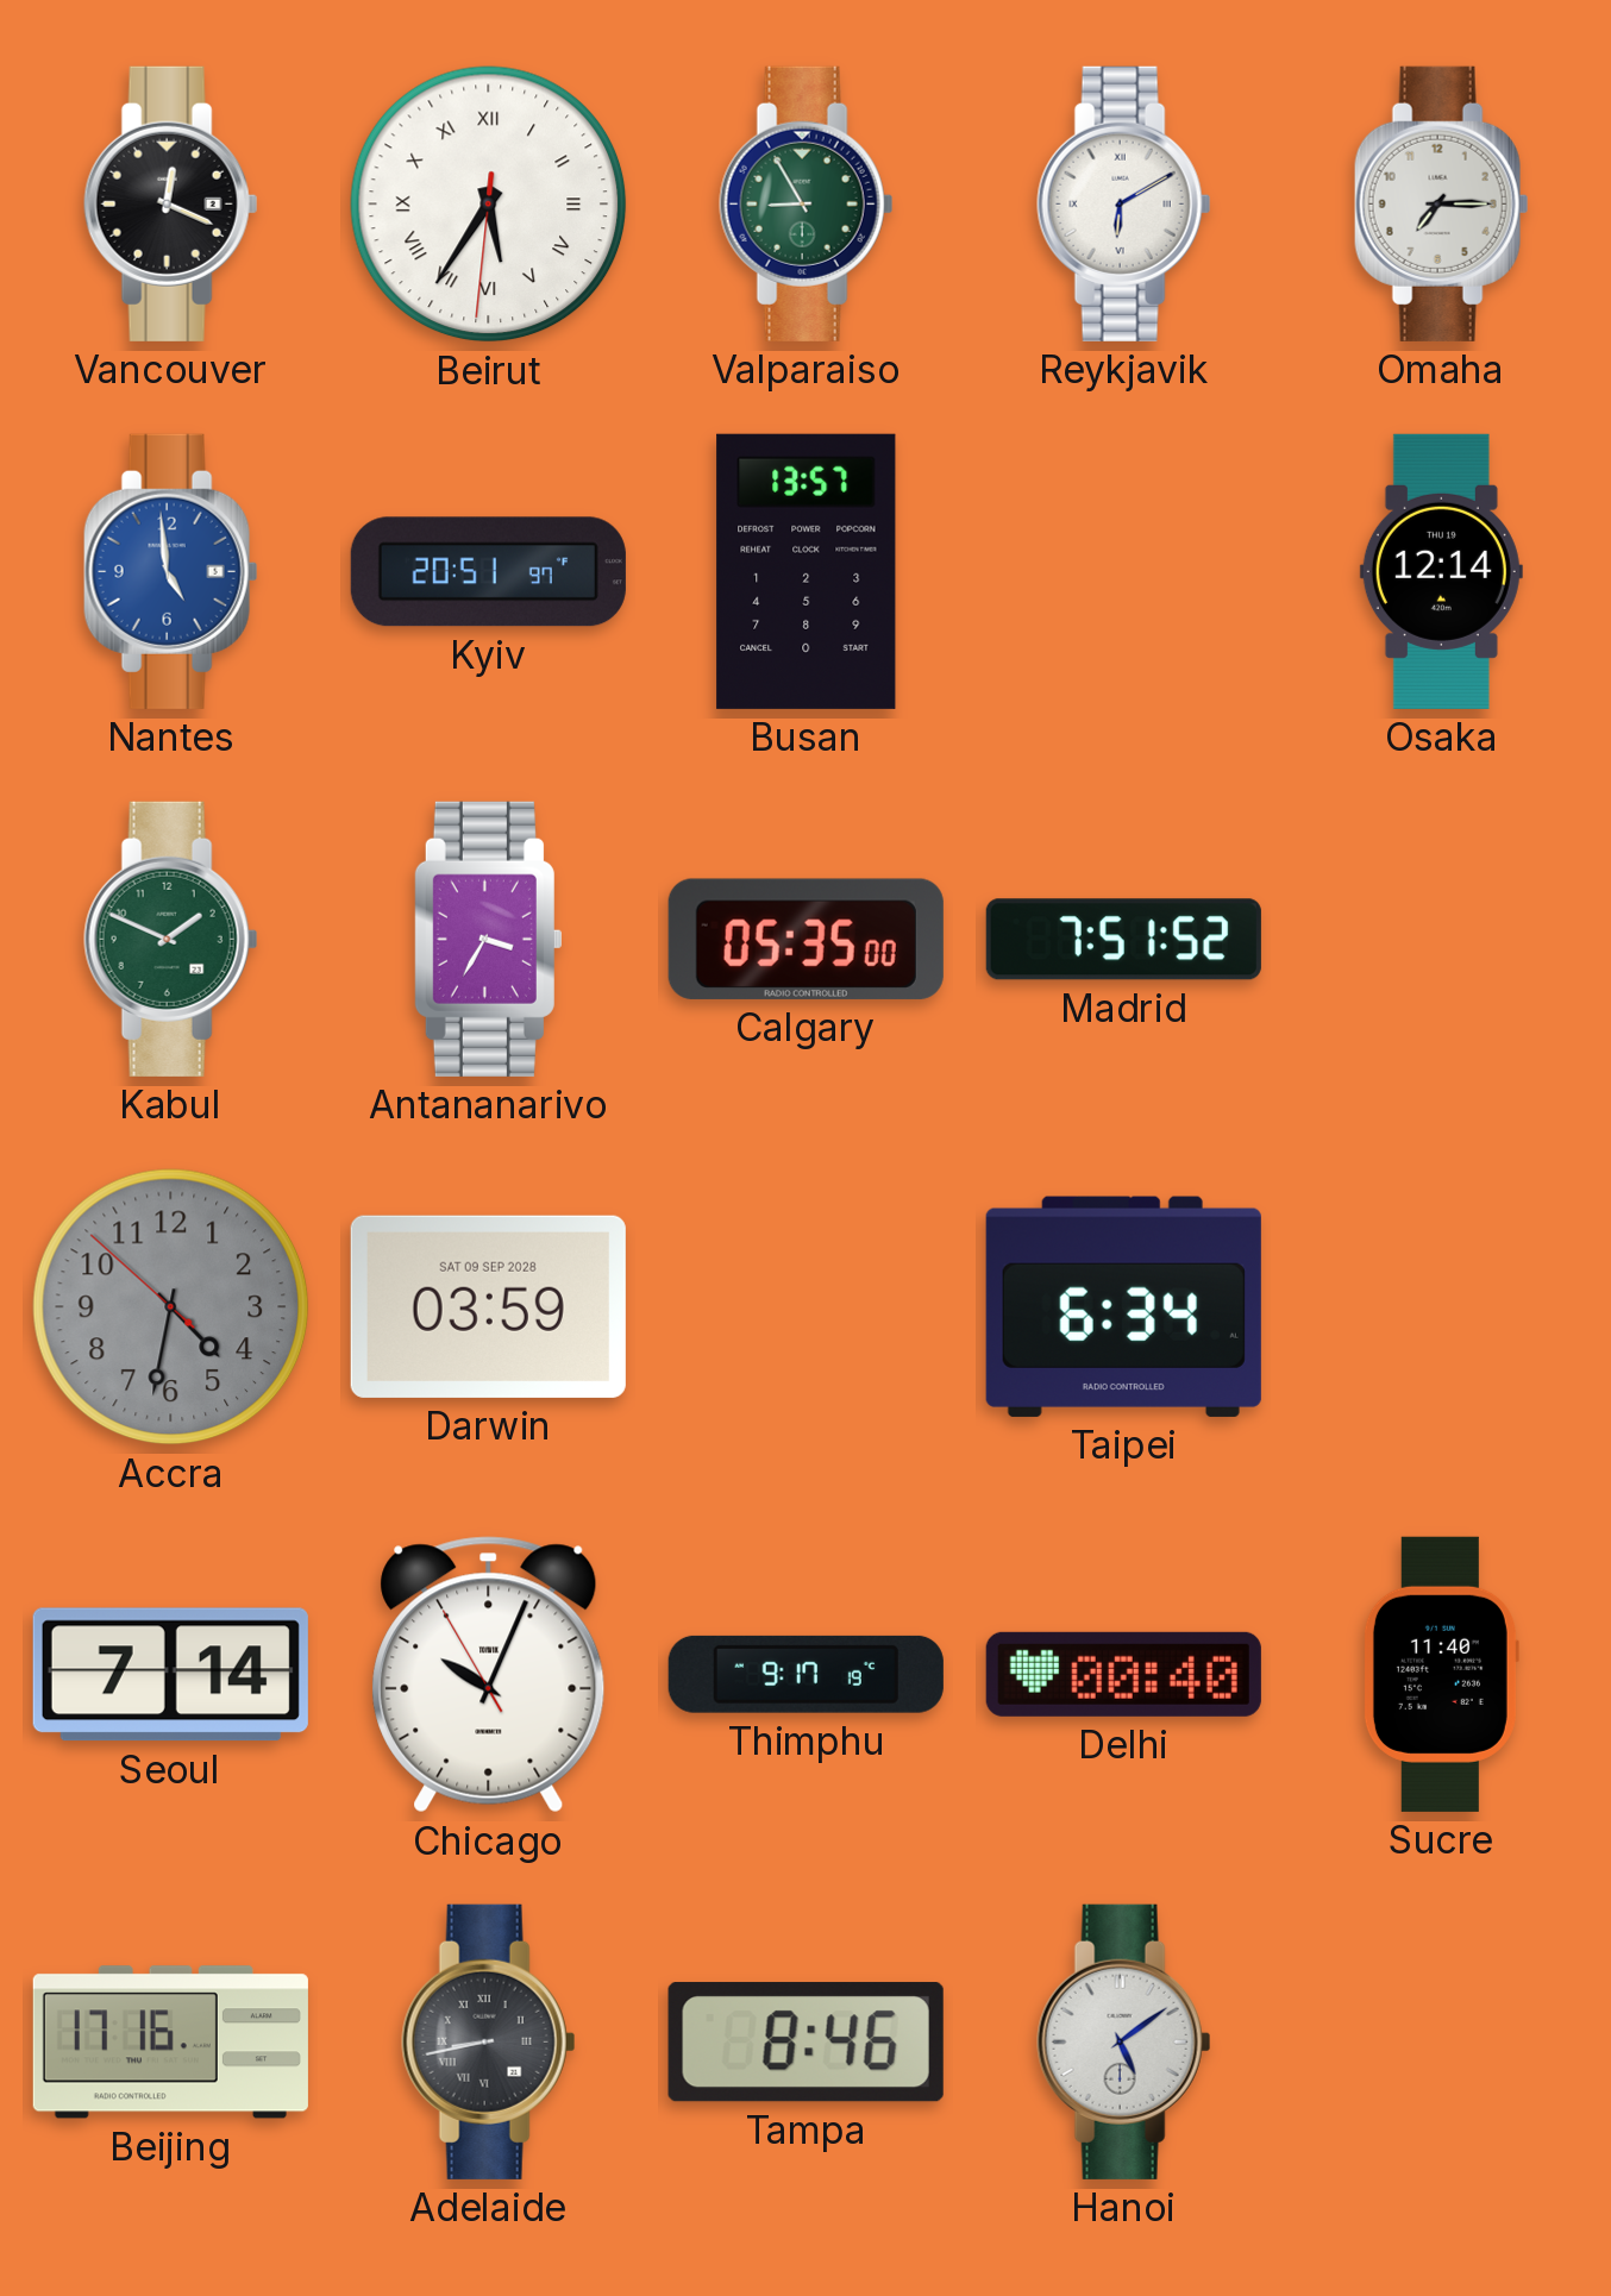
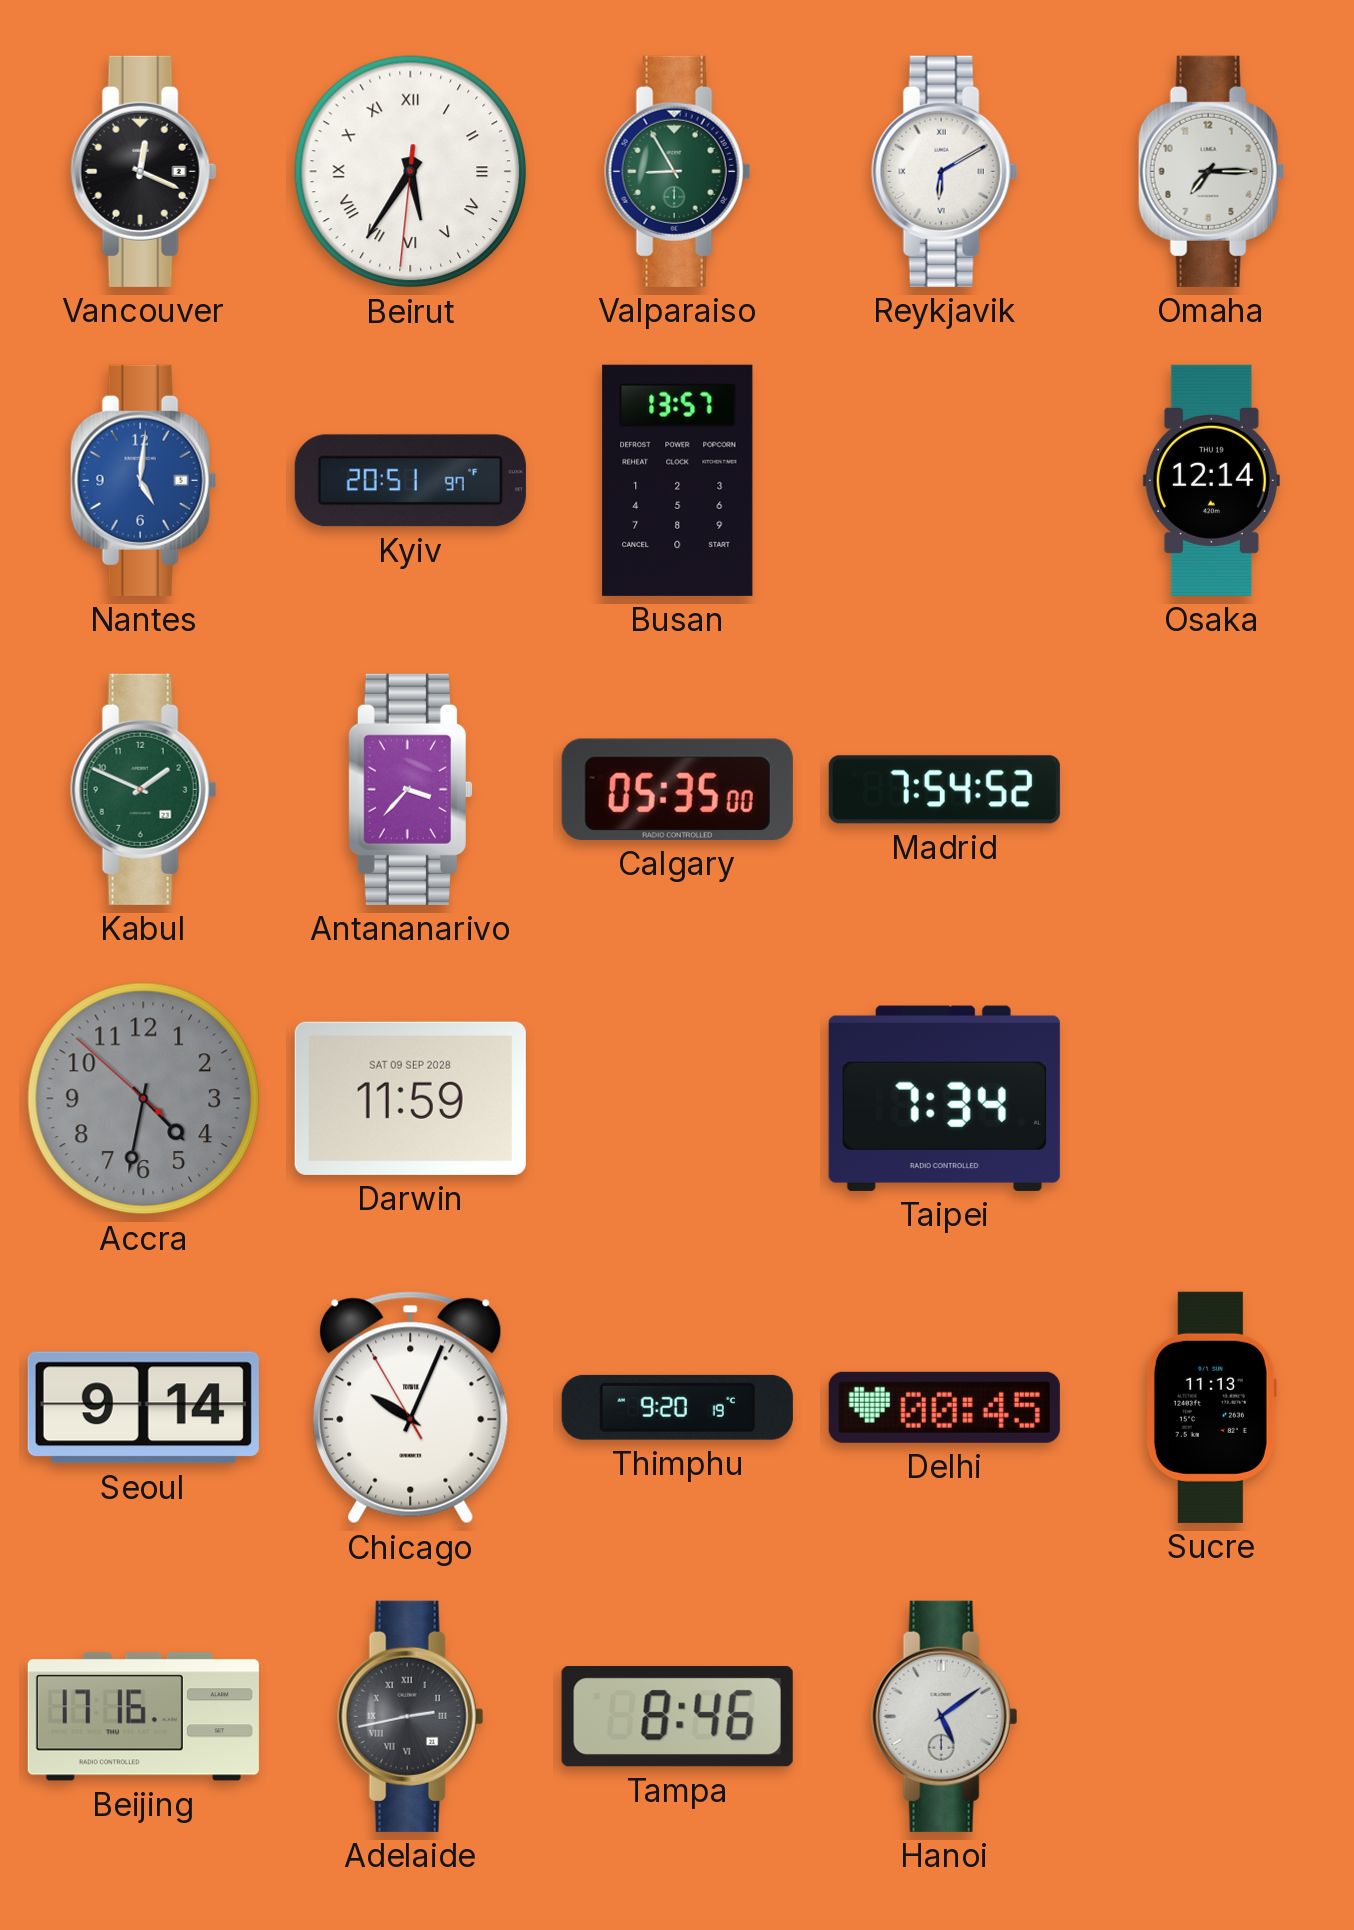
Nantes: 4:59 -> 5:01
Antananarivo: 3:35 -> 3:37
Madrid: 7:51 -> 7:54
Darwin: 03:59 -> 11:59
Taipei: 6:34 -> 7:34
Seoul: 7:14 -> 9:14
Thimphu: 9:17 -> 9:20
Delhi: 00:40 -> 00:45
Sucre: 11:40 -> 11:13
Adelaide: 8:43 -> 2:43
